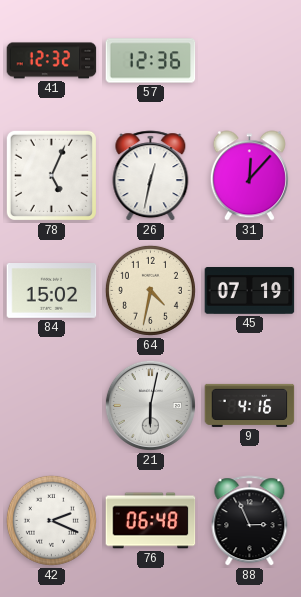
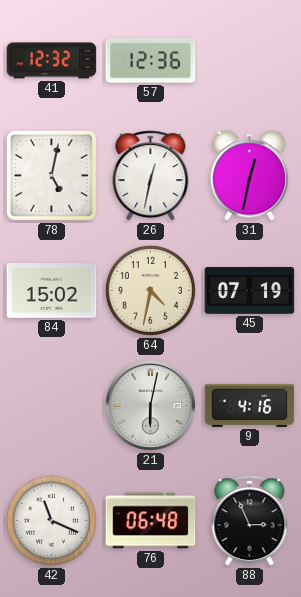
78: 5:04 -> 5:02
31: 12:07 -> 12:32
42: 2:19 -> 11:19
